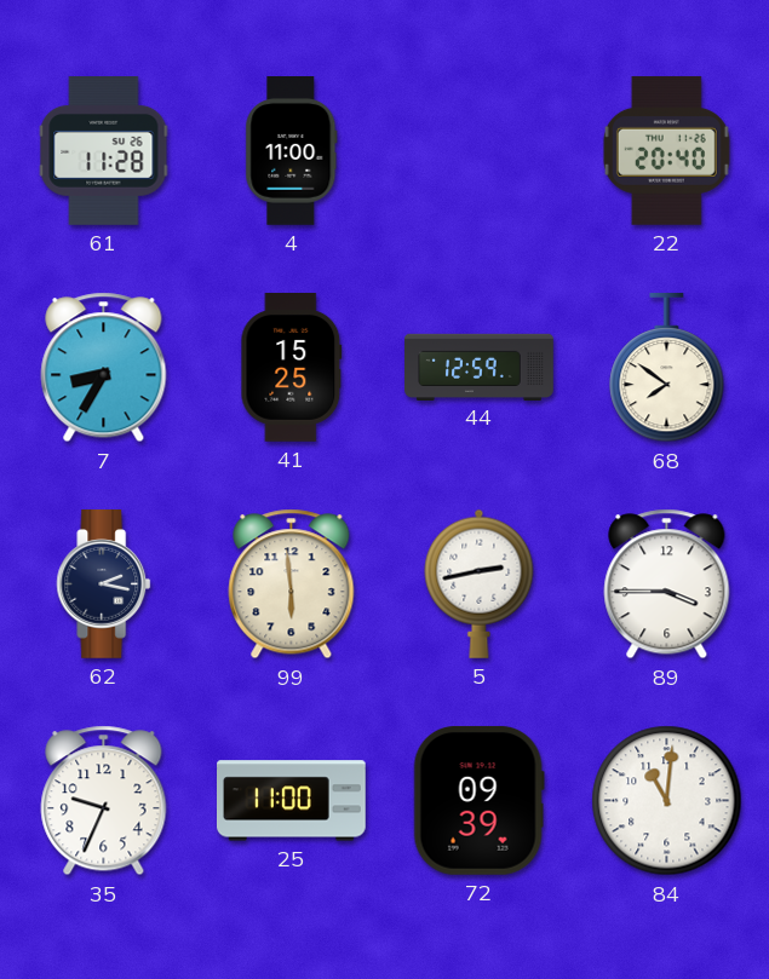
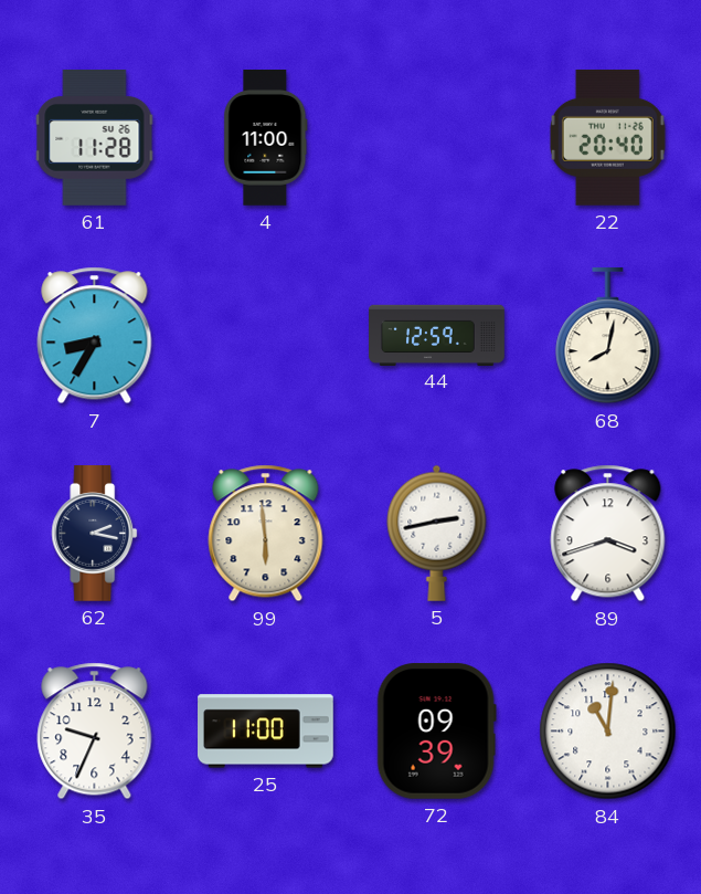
41: 15:25 -> none
68: 7:51 -> 8:02
89: 3:45 -> 3:42
